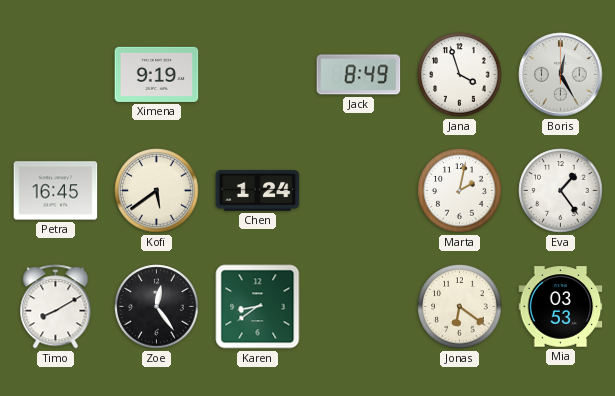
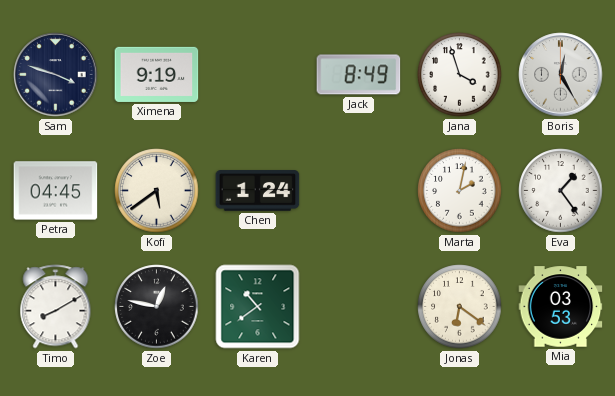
Sam: none -> 3:48
Petra: 16:45 -> 04:45
Zoe: 12:24 -> 12:47
Karen: 8:39 -> 10:39
